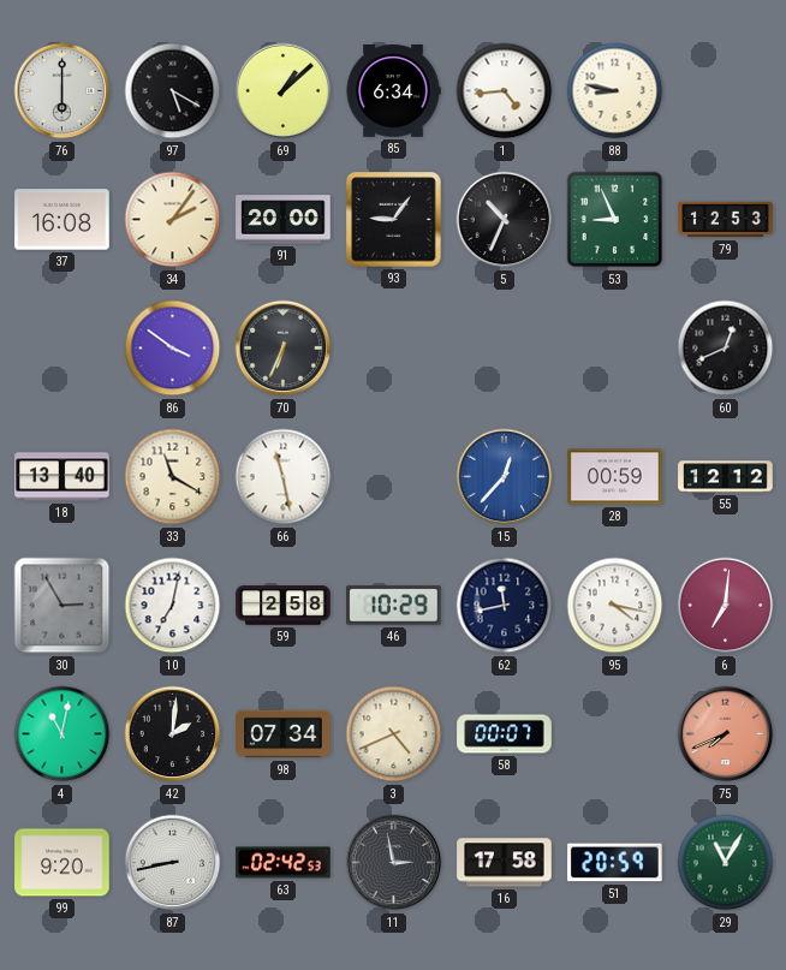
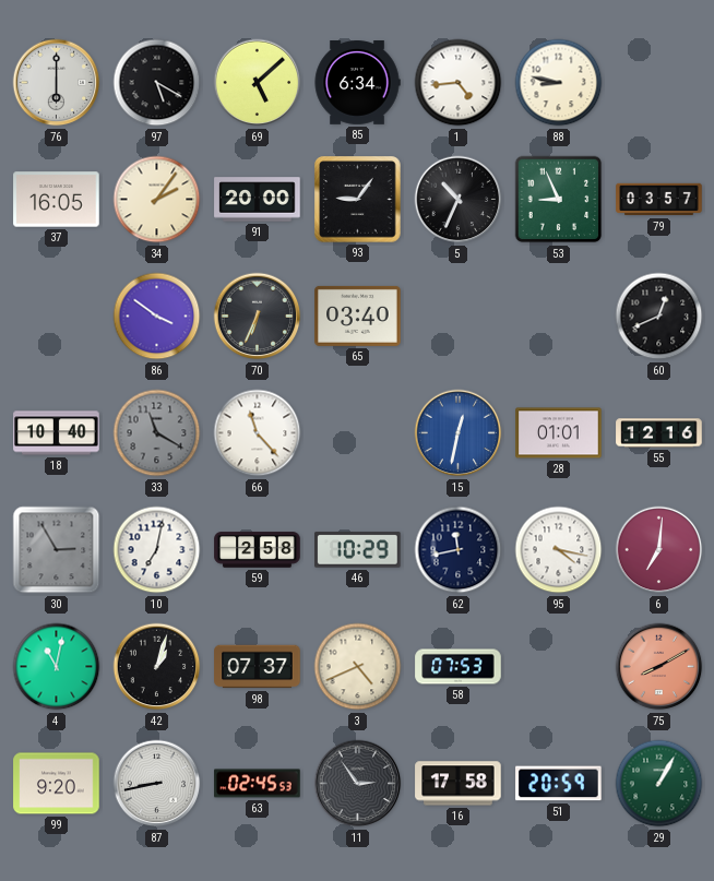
69: 1:08 -> 5:08
37: 16:08 -> 16:05
79: 12:53 -> 03:57
65: none -> 03:40
18: 13:40 -> 10:40
33 dial: cream -> grey
66: 11:28 -> 11:23
15: 12:37 -> 12:32
28: 00:59 -> 01:01
55: 12:12 -> 12:16
42: 2:01 -> 1:03
98: 07:34 -> 07:37
58: 00:07 -> 07:53
75: 7:41 -> 8:10
63: 02:42 -> 02:45
11: 2:58 -> 2:54
29: 11:05 -> 1:05
